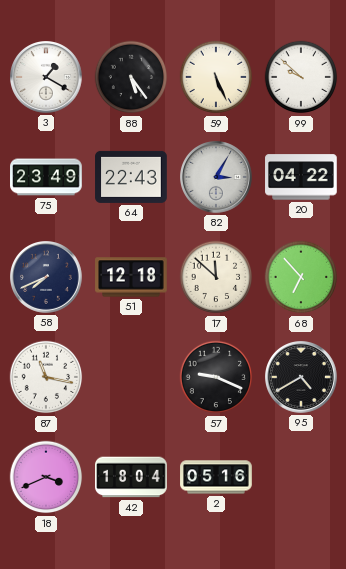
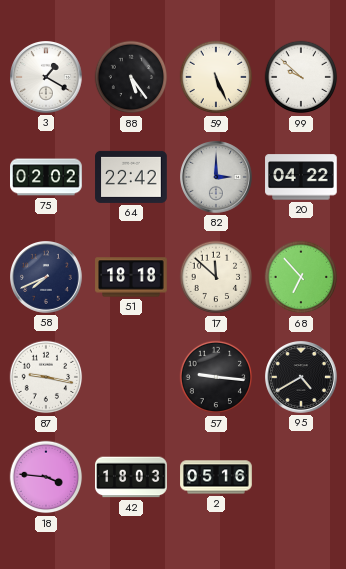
75: 23:49 -> 02:02
64: 22:43 -> 22:42
82: 3:05 -> 3:00
51: 12:18 -> 18:18
87: 11:17 -> 9:17
57: 9:19 -> 9:16
18: 3:41 -> 3:46
42: 18:04 -> 18:03
